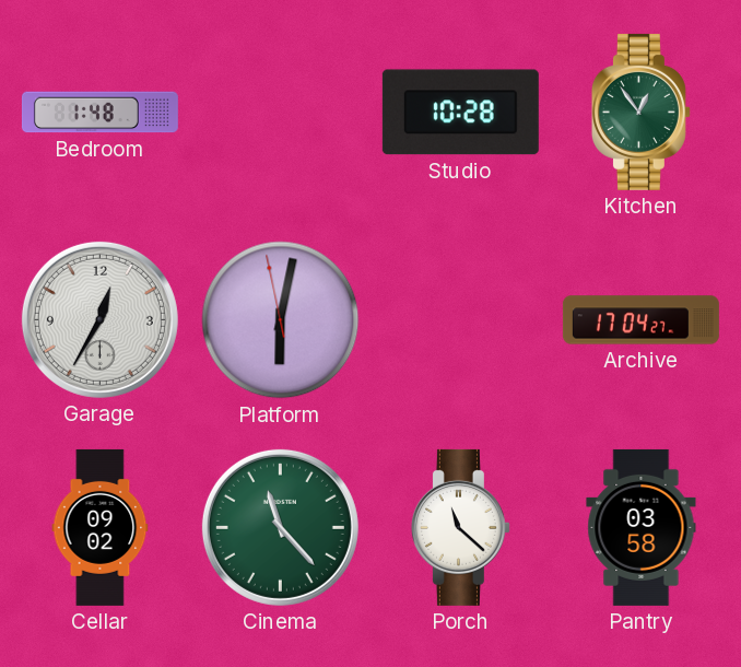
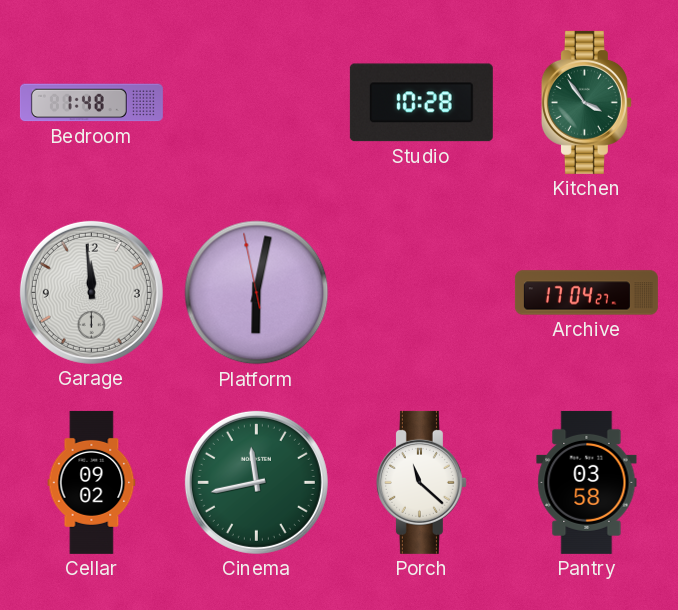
Kitchen: 12:54 -> 3:54
Garage: 12:35 -> 11:59
Cinema: 11:23 -> 11:43
